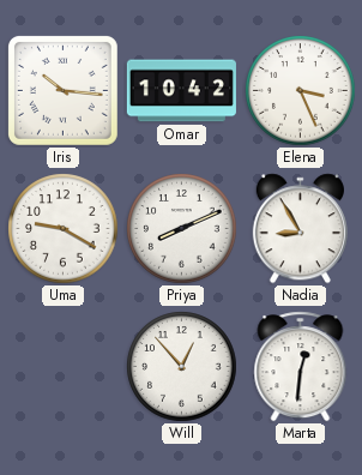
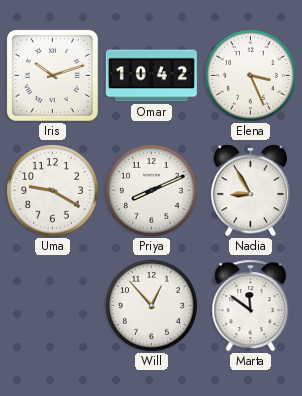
Iris: 10:16 -> 10:12
Marta: 12:31 -> 11:51
